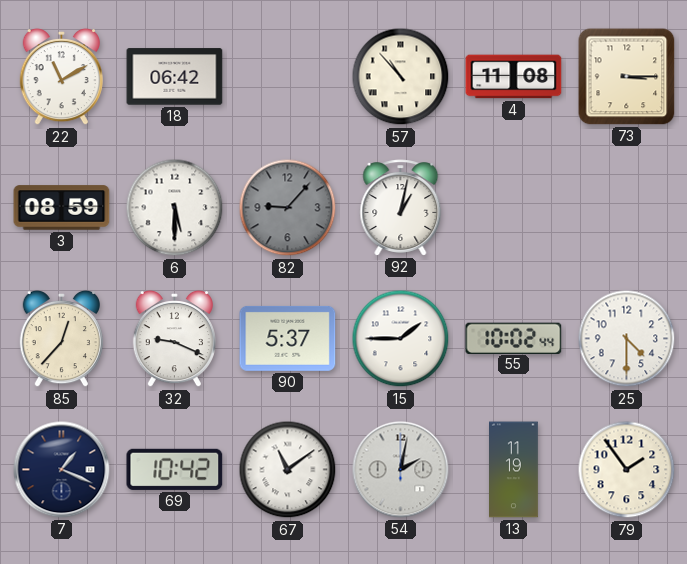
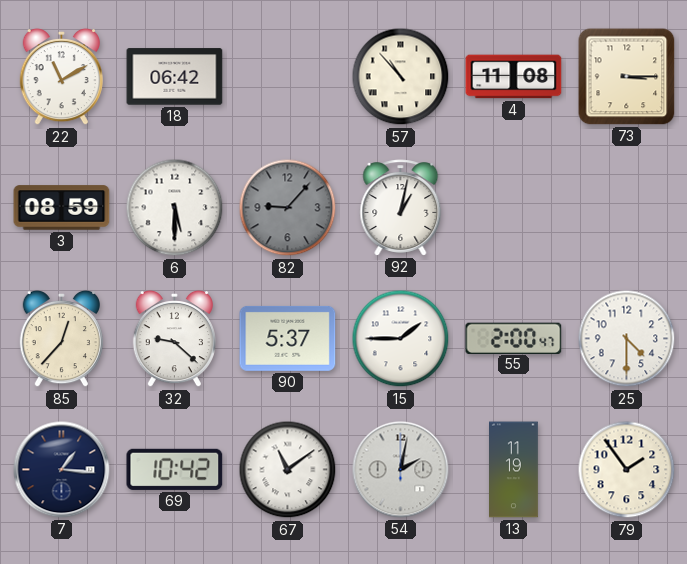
32: 9:19 -> 9:22
55: 10:02 -> 2:00
7: 1:19 -> 1:16
